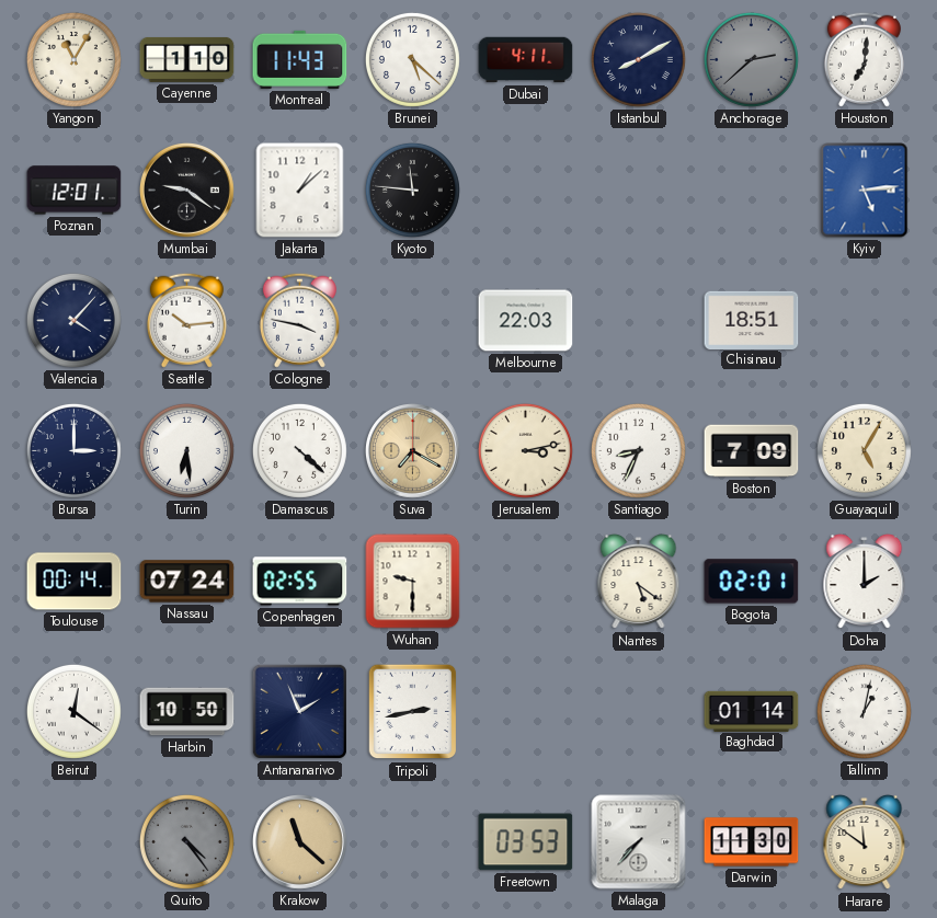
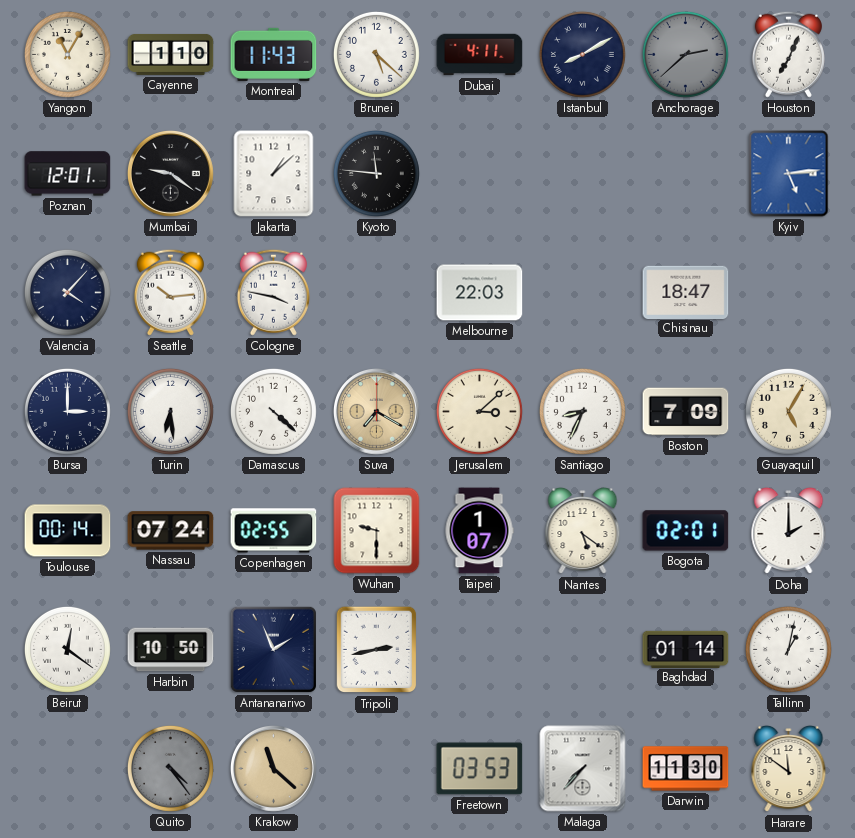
Houston: 7:01 -> 7:04
Chisinau: 18:51 -> 18:47
Jerusalem: 3:13 -> 3:08
Taipei: none -> 1:07
